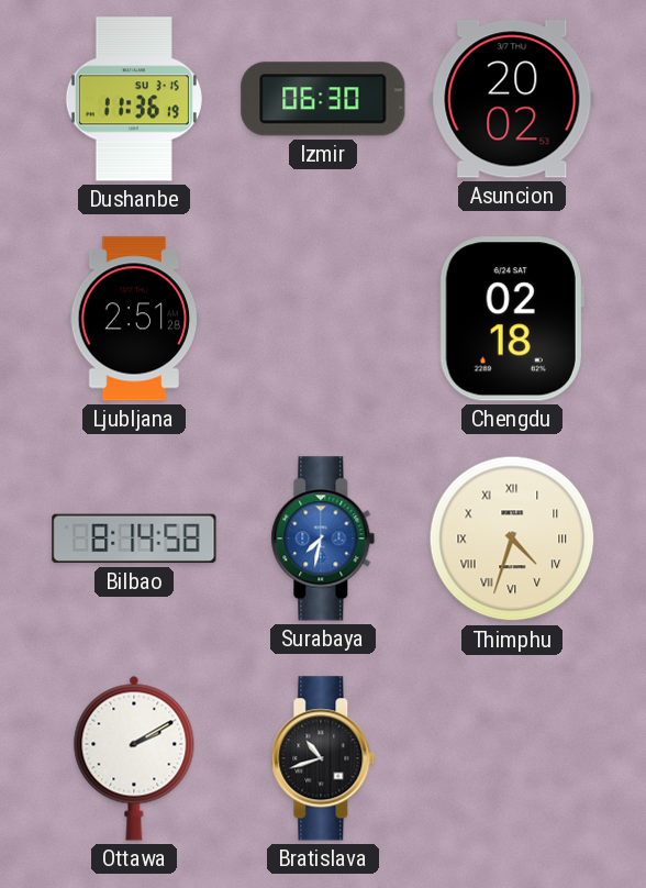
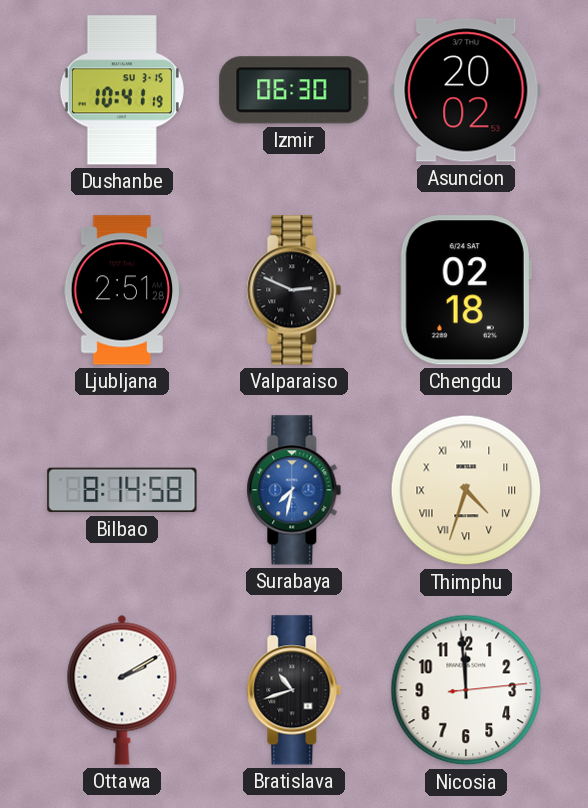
Dushanbe: 11:36 -> 10:41
Valparaiso: none -> 2:49
Nicosia: none -> 11:59
